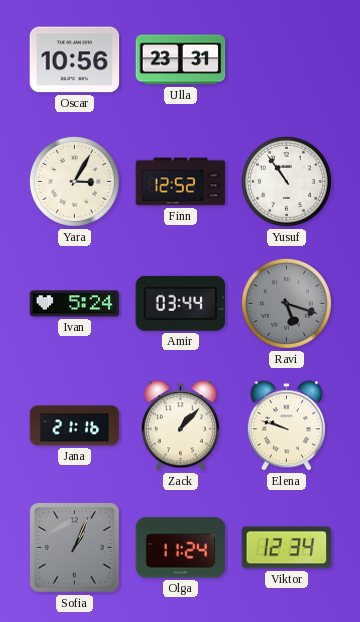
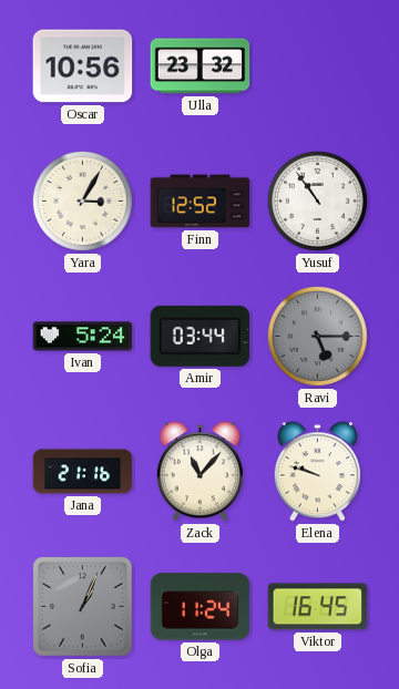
Ulla: 23:31 -> 23:32
Ravi: 5:18 -> 5:15
Zack: 1:07 -> 11:07
Viktor: 12:34 -> 16:45
